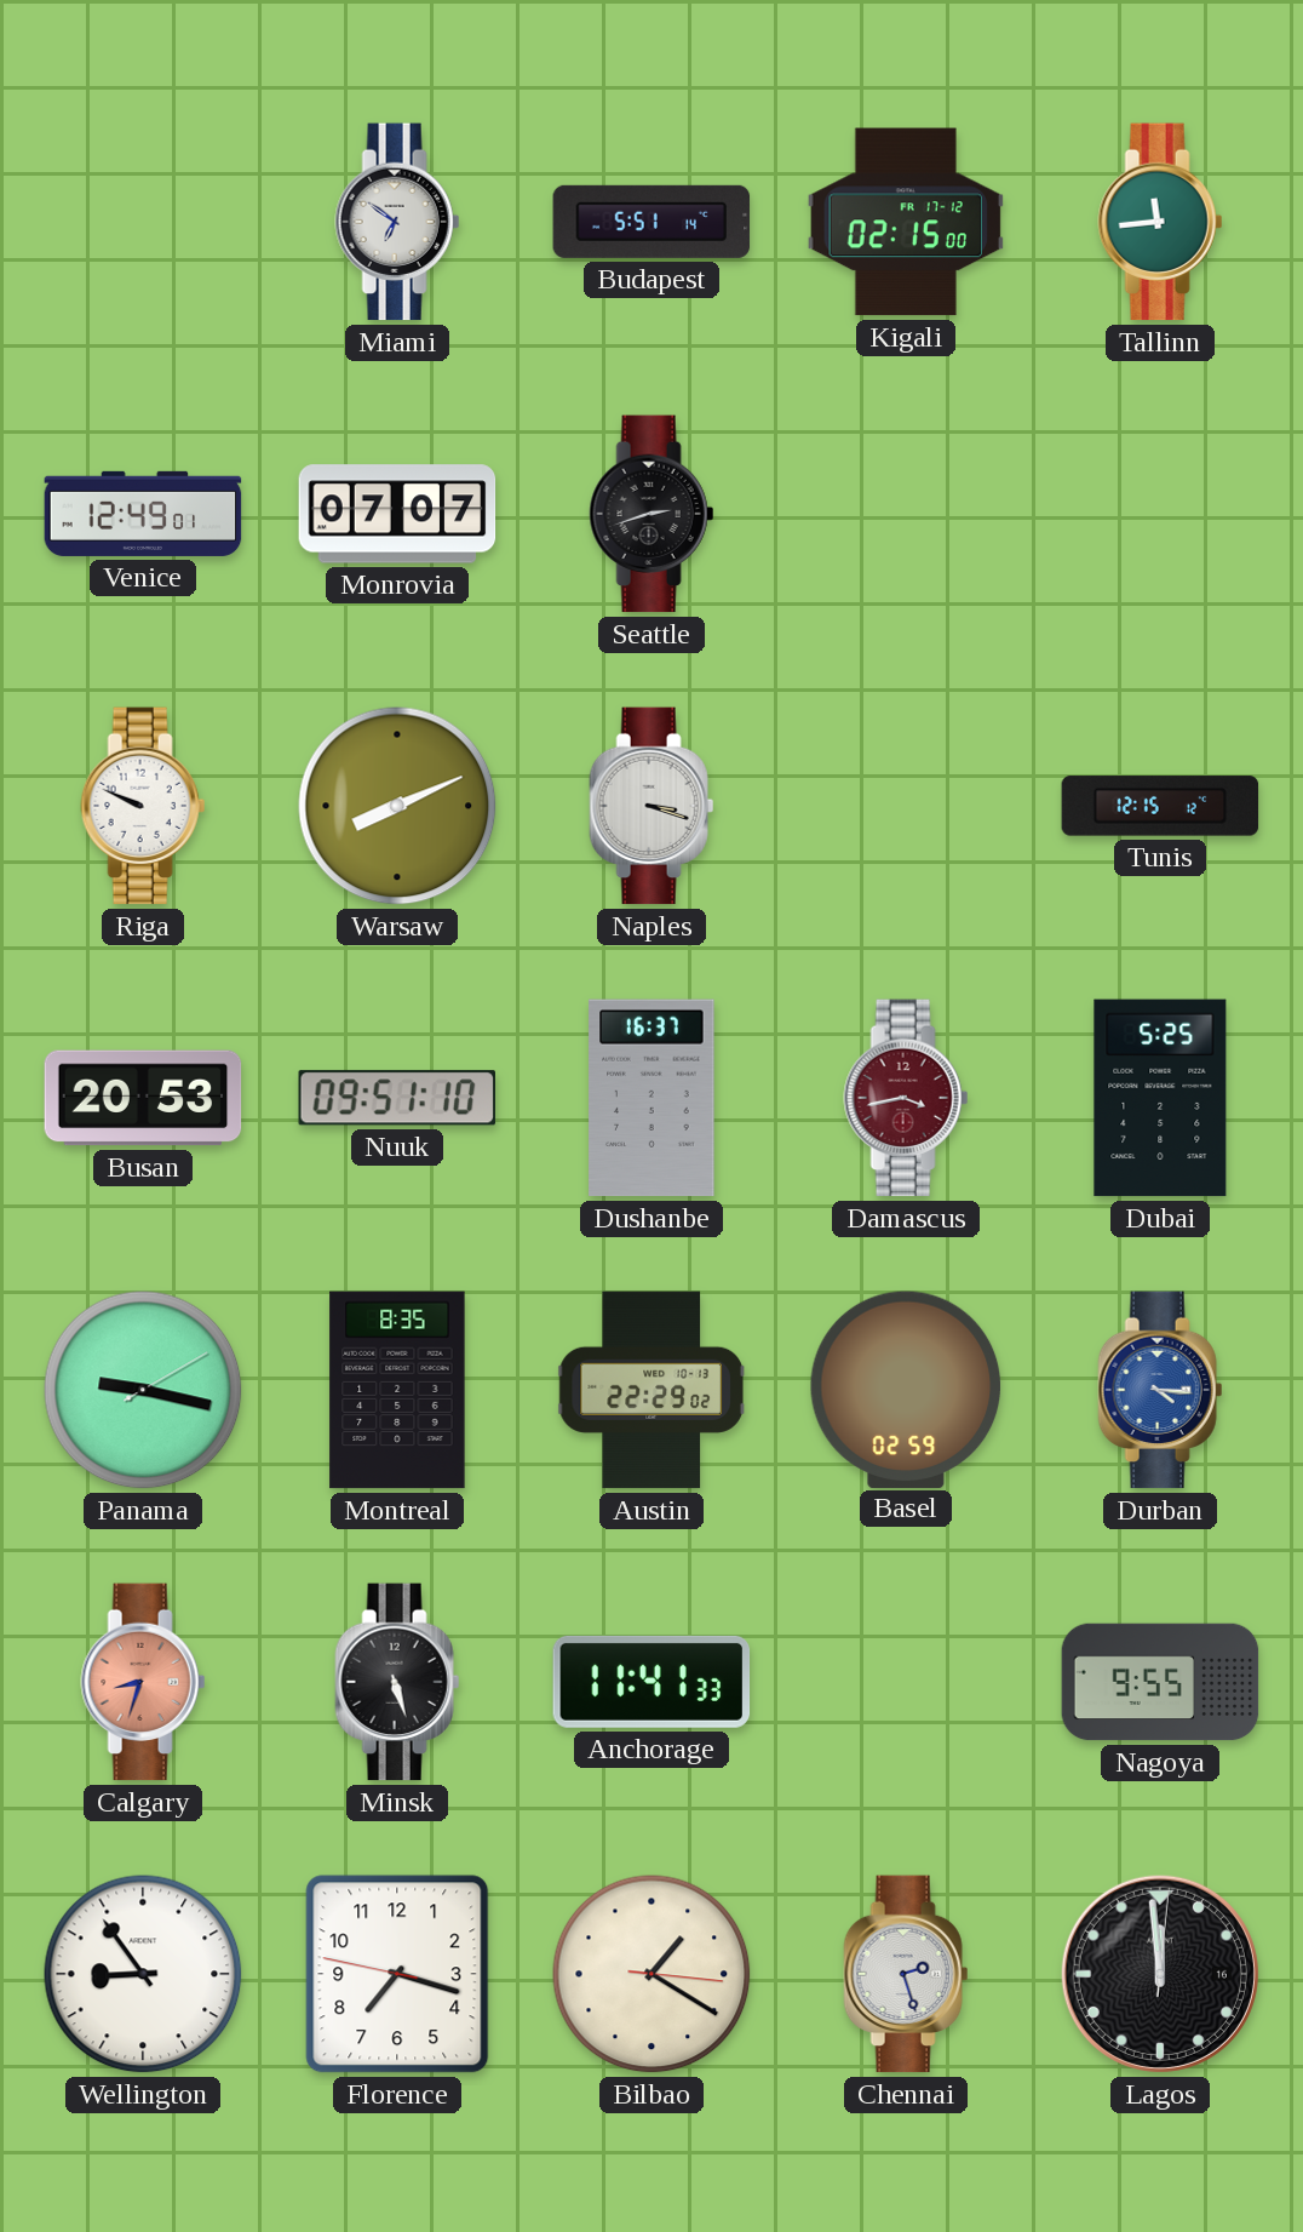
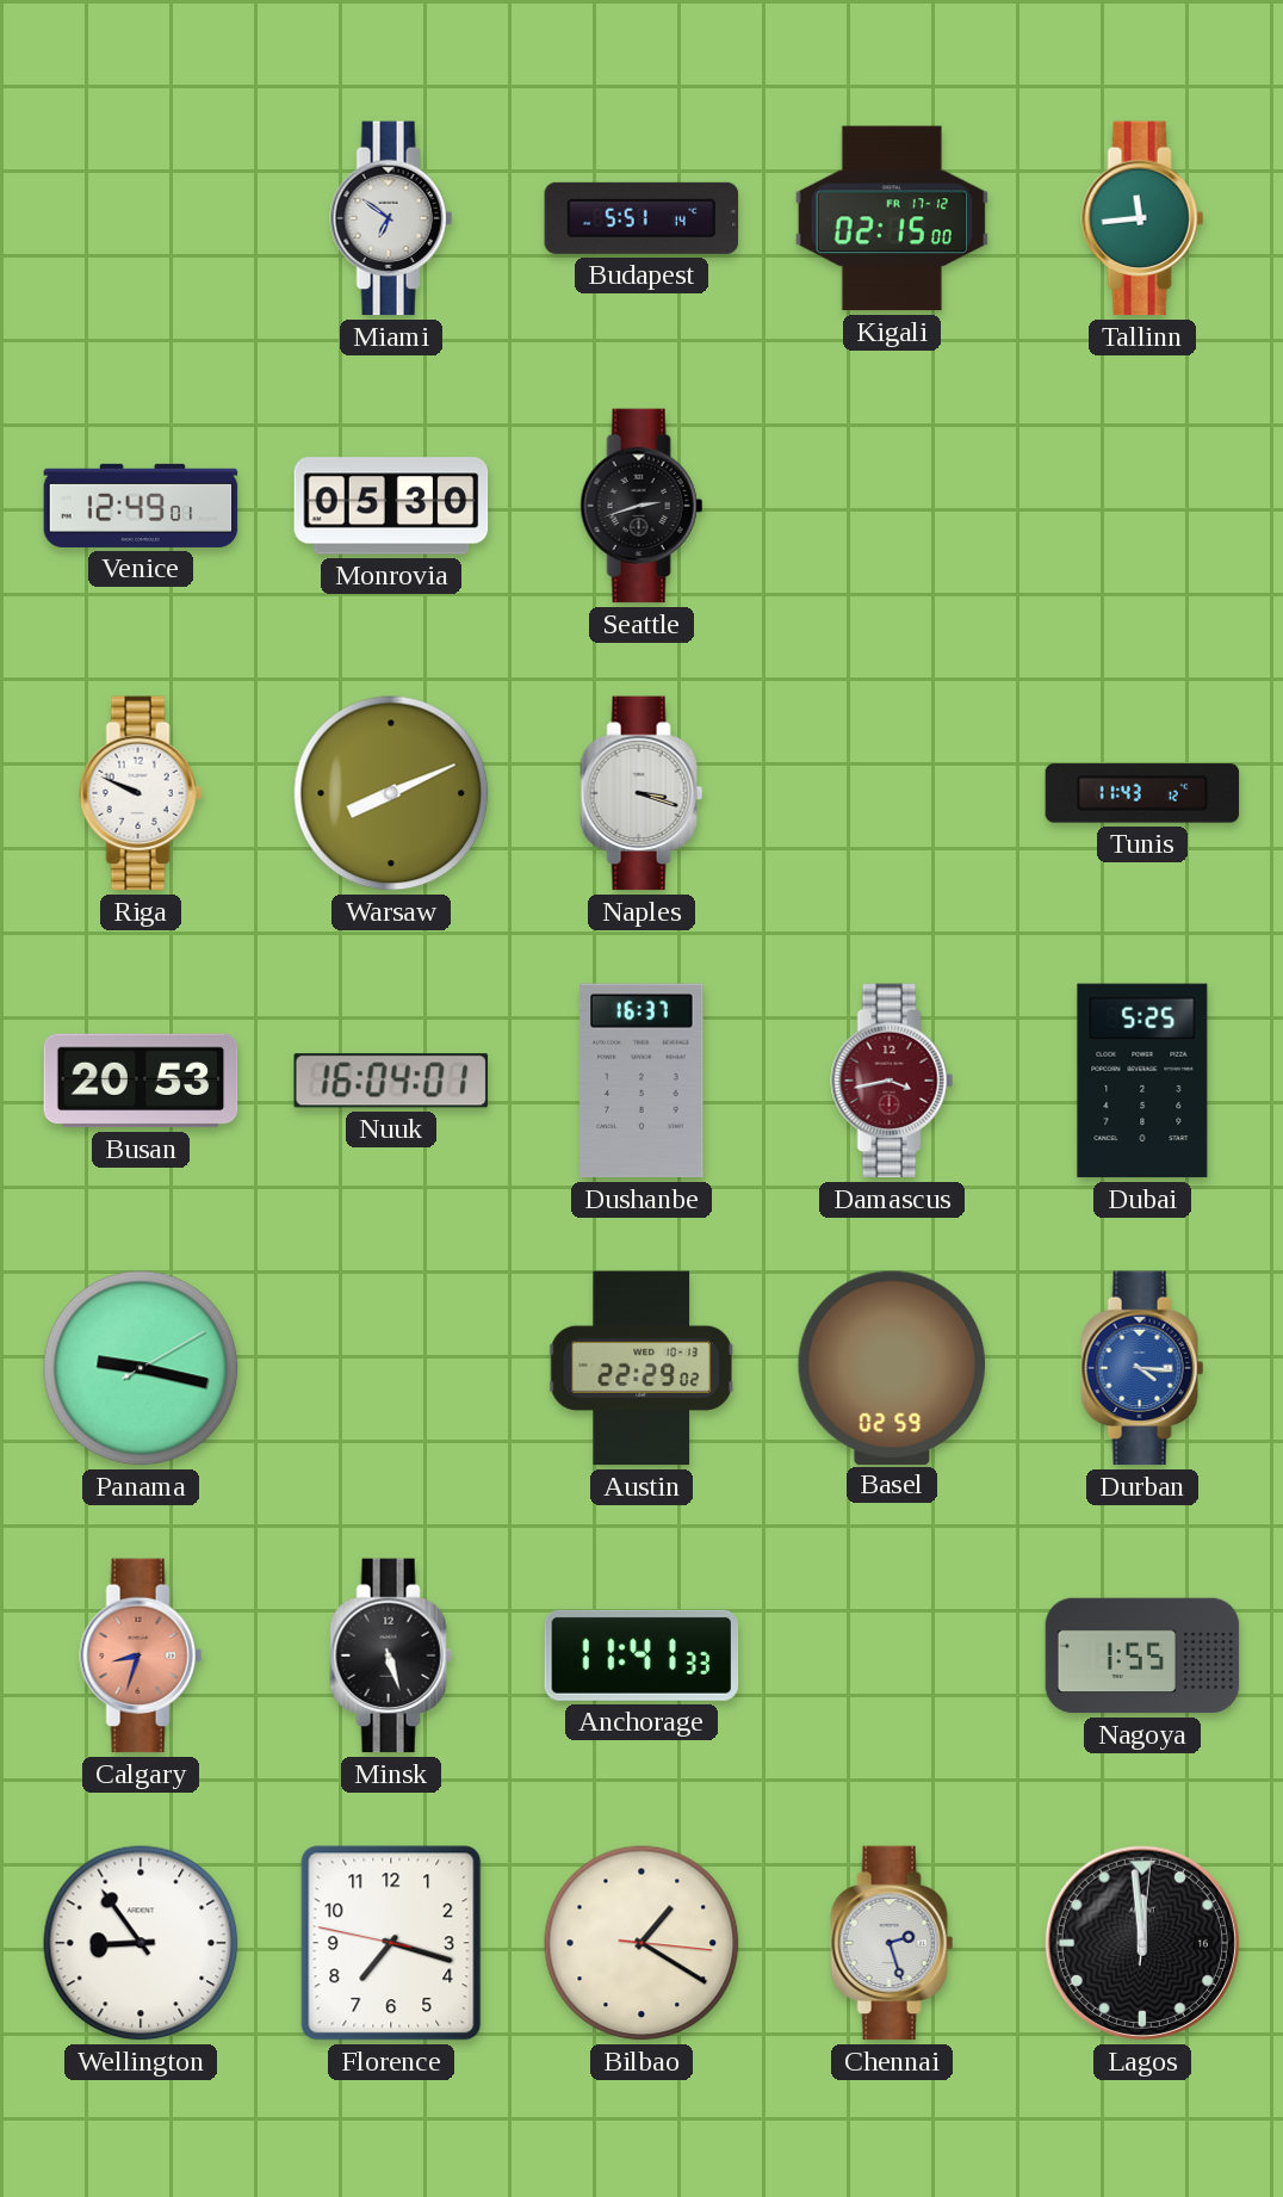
Monrovia: 07:07 -> 05:30
Tunis: 12:15 -> 11:43
Nuuk: 09:51 -> 16:04
Montreal: 8:35 -> none
Nagoya: 9:55 -> 1:55
